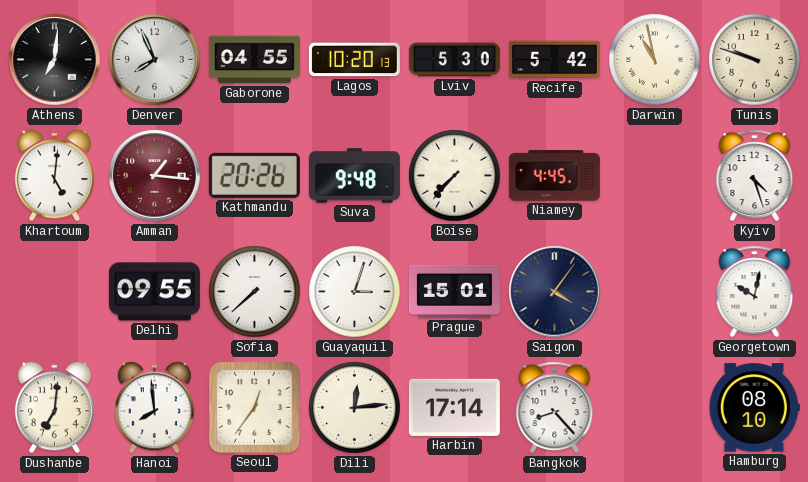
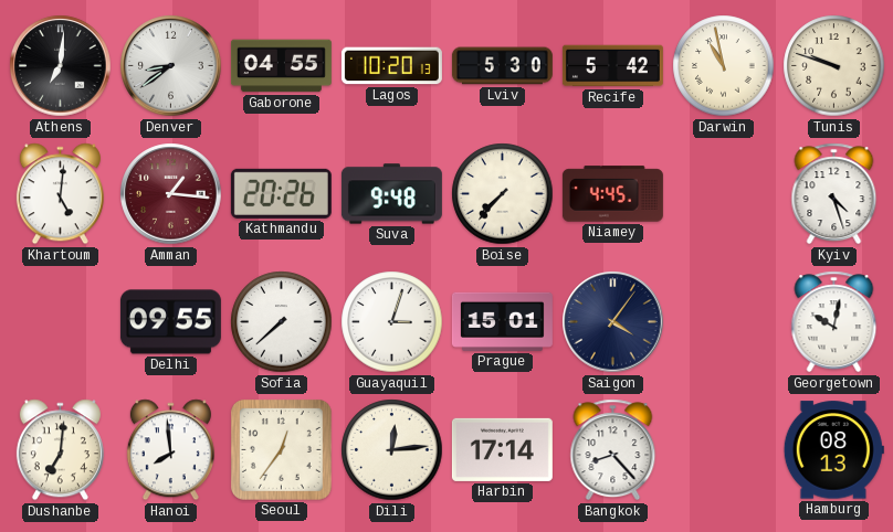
Denver: 7:56 -> 8:39
Hamburg: 08:10 -> 08:13
